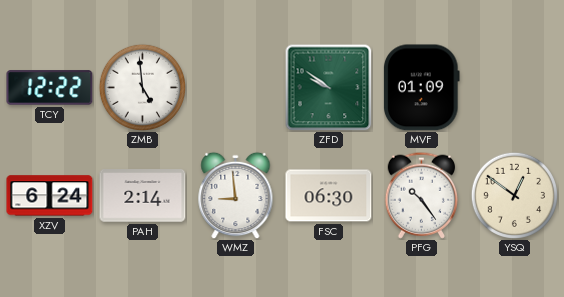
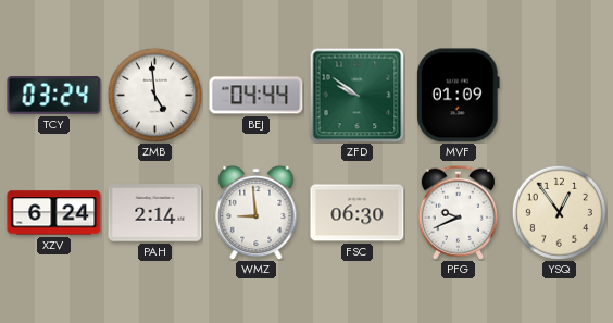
TCY: 12:22 -> 03:24
BEJ: none -> 04:44
PFG: 10:24 -> 9:41
YSQ: 12:51 -> 12:54
